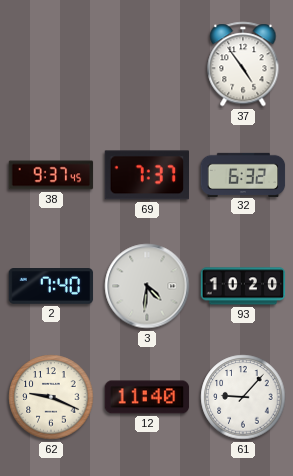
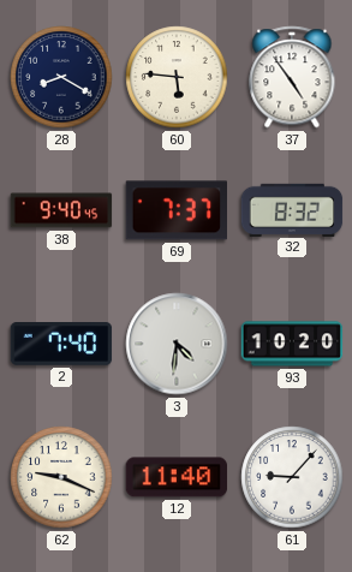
28: none -> 8:20
60: none -> 5:46
38: 9:37 -> 9:40
32: 6:32 -> 8:32
